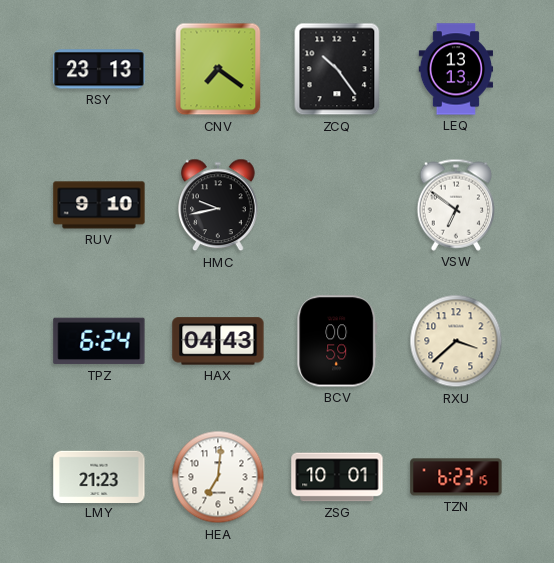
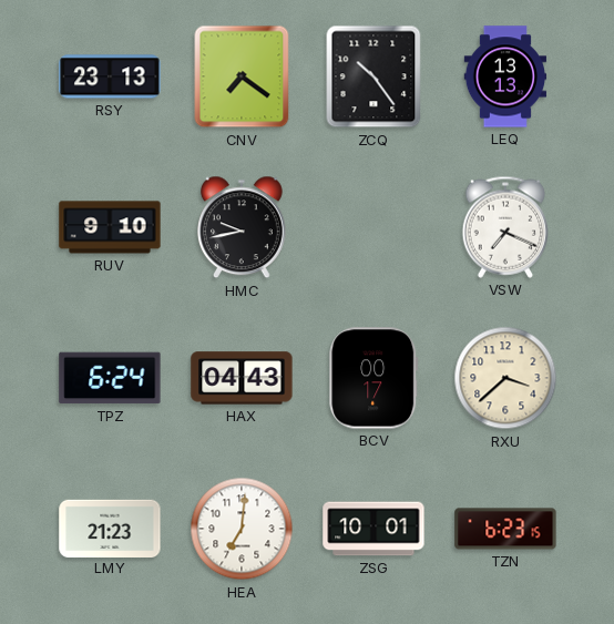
VSW: 6:51 -> 7:19
BCV: 00:59 -> 00:17
